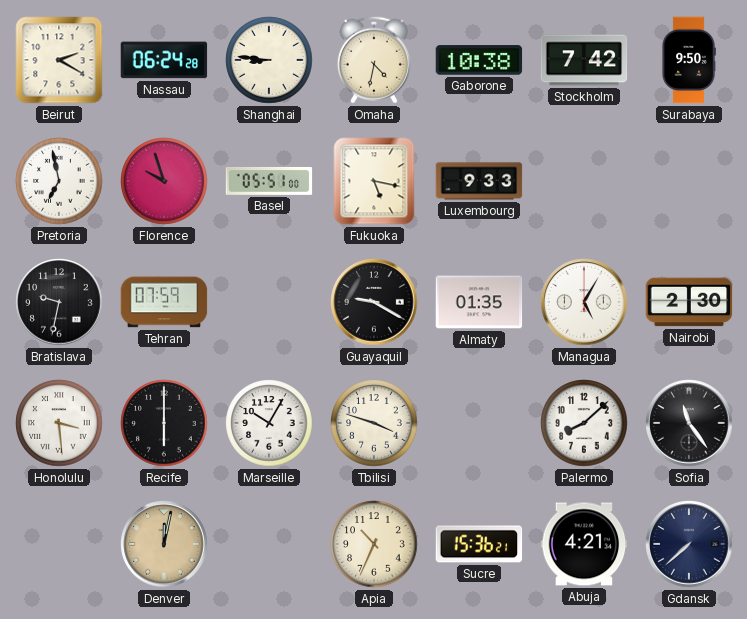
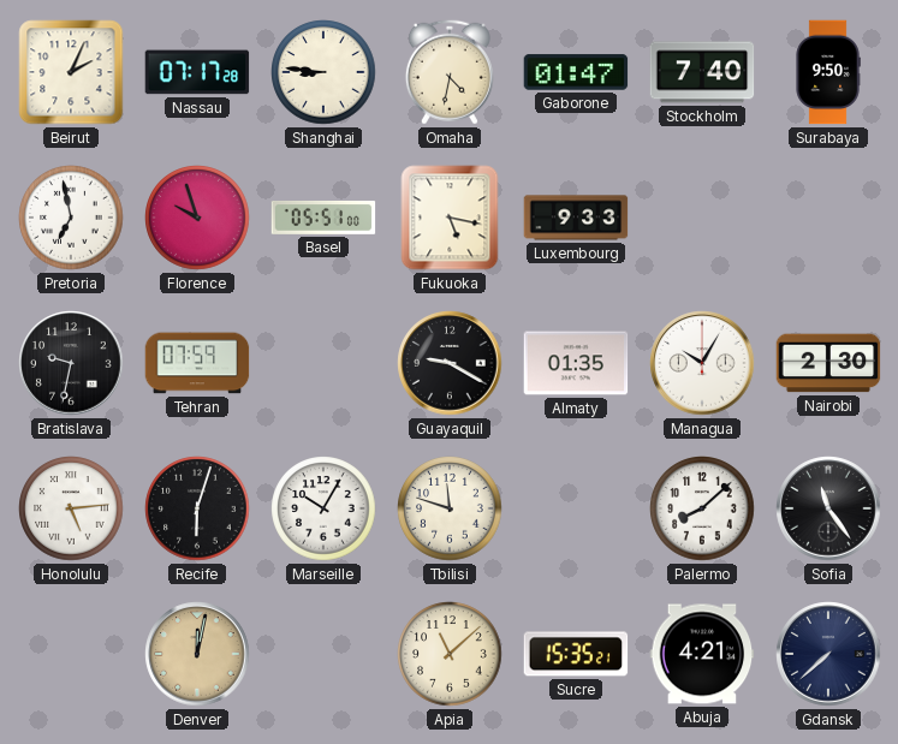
Beirut: 2:20 -> 2:04
Nassau: 06:24 -> 07:17
Gaborone: 10:38 -> 01:47
Stockholm: 7:42 -> 7:40
Managua: 5:05 -> 10:05
Honolulu: 3:29 -> 5:14
Recife: 6:00 -> 6:03
Tbilisi: 3:48 -> 11:48
Apia: 10:34 -> 11:08
Sucre: 15:36 -> 15:35
